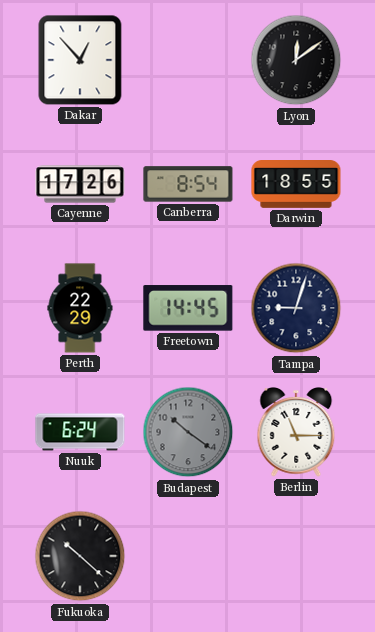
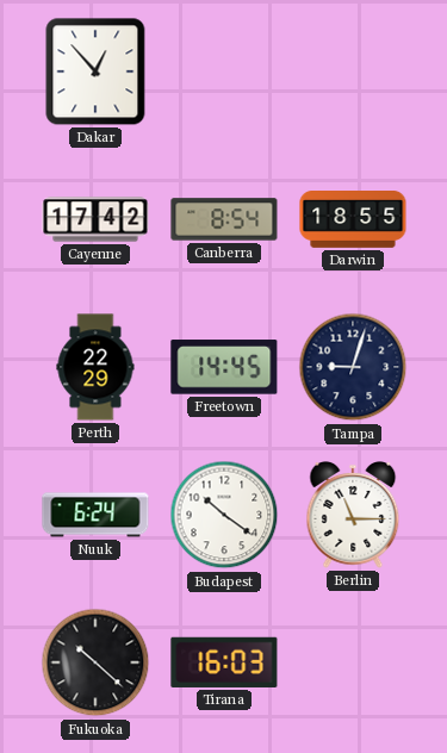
Lyon: 12:09 -> none
Cayenne: 17:26 -> 17:42
Budapest dial: grey -> white
Tirana: none -> 16:03
